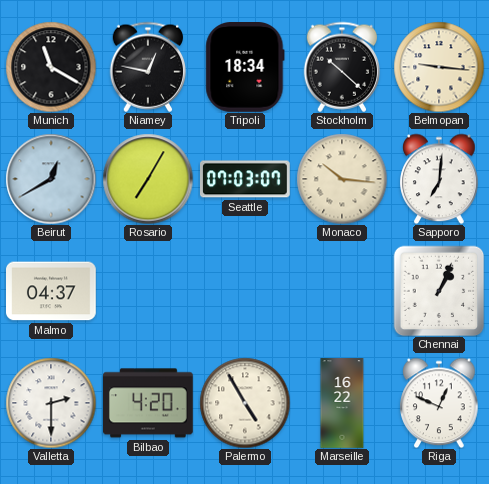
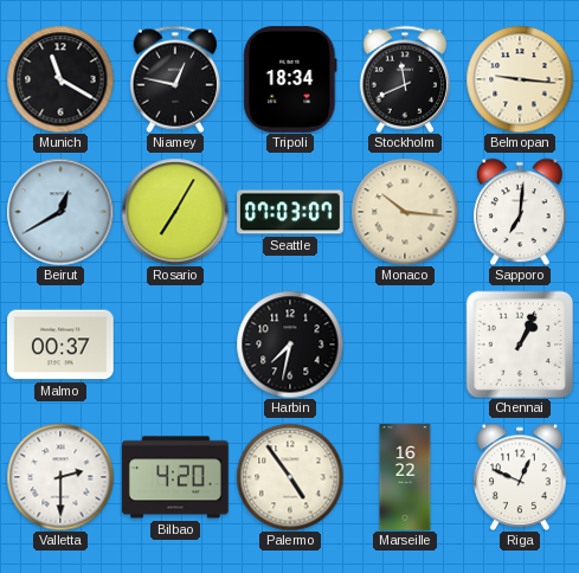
Stockholm: 10:22 -> 11:41
Malmo: 04:37 -> 00:37
Harbin: none -> 7:32
Palermo: 4:55 -> 4:54
